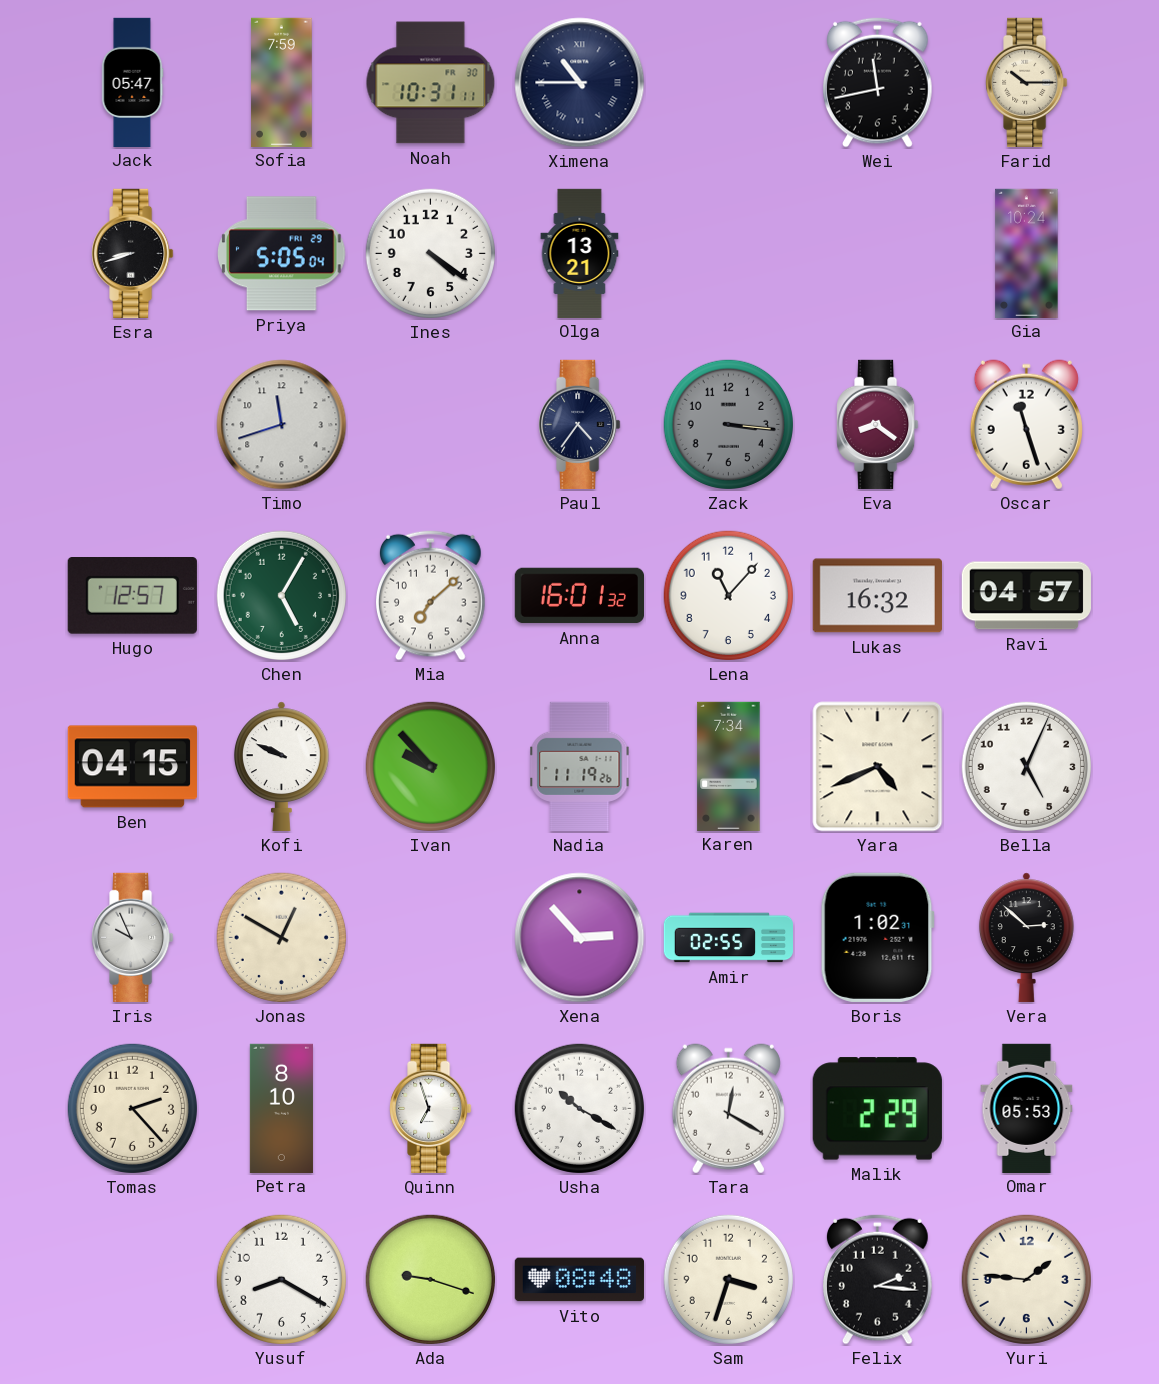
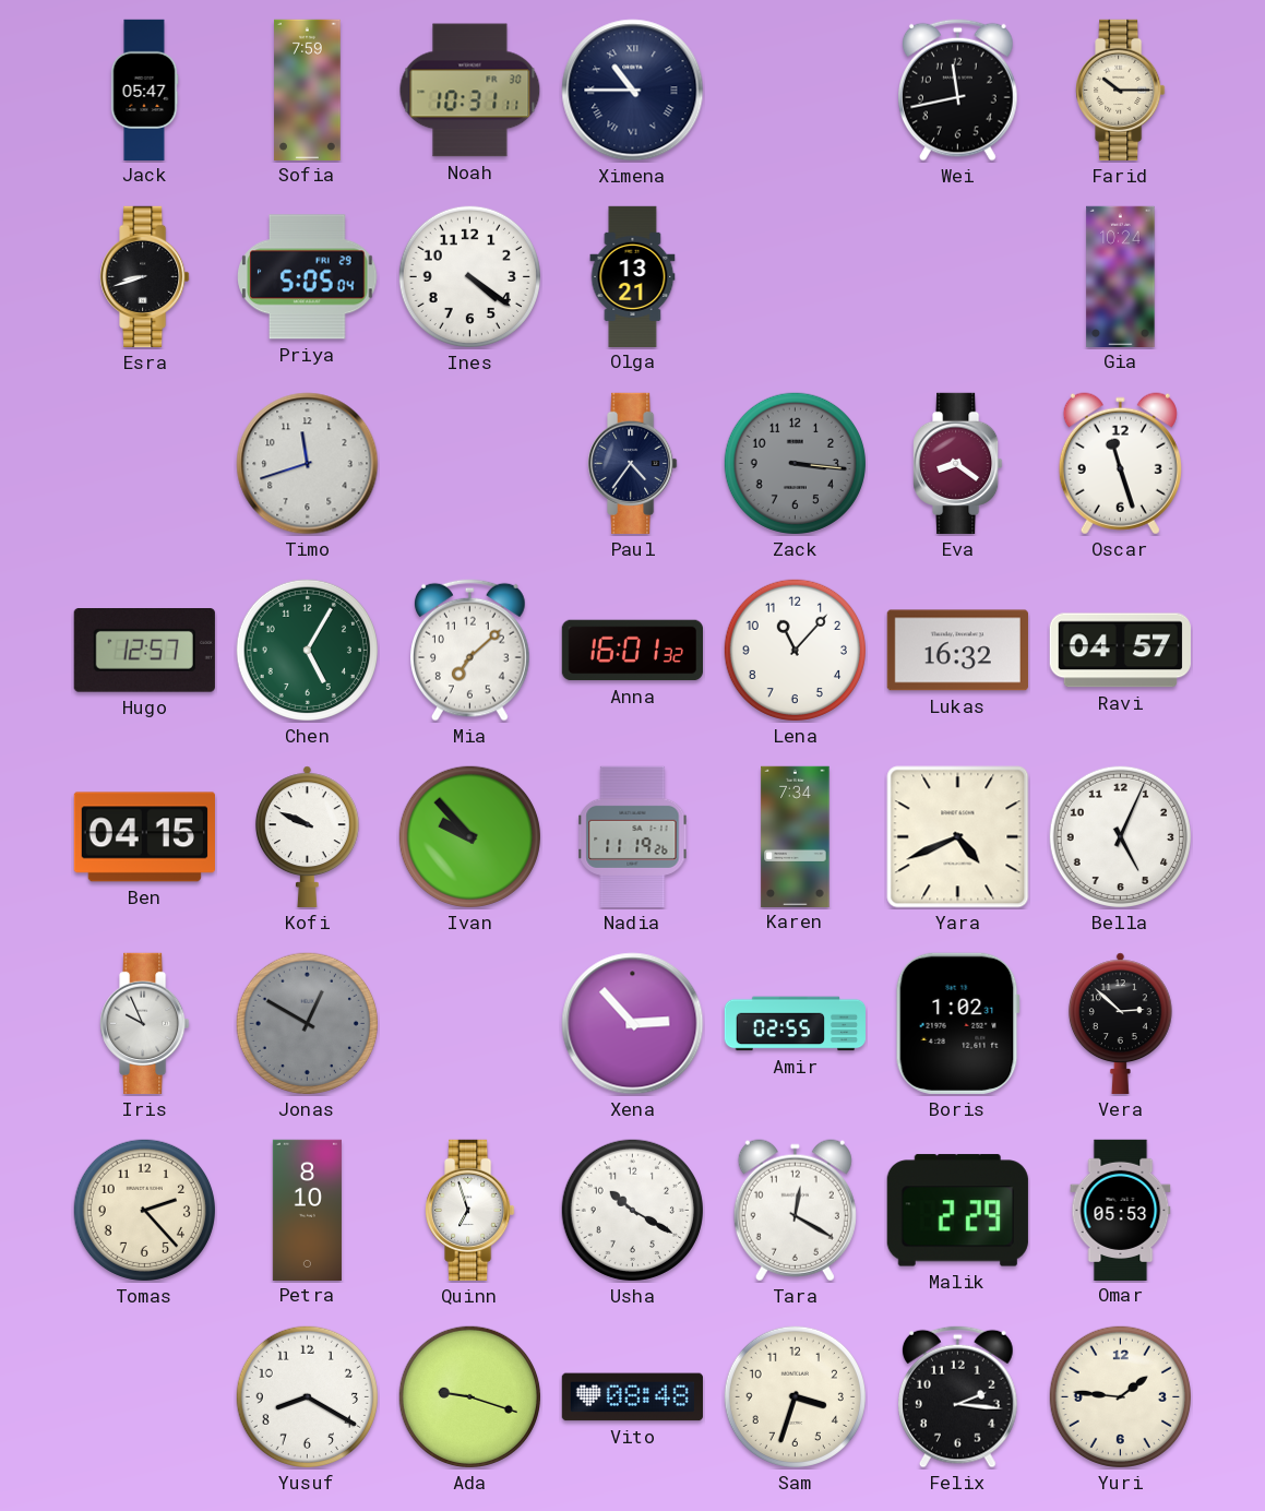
Jonas dial: cream -> grey
